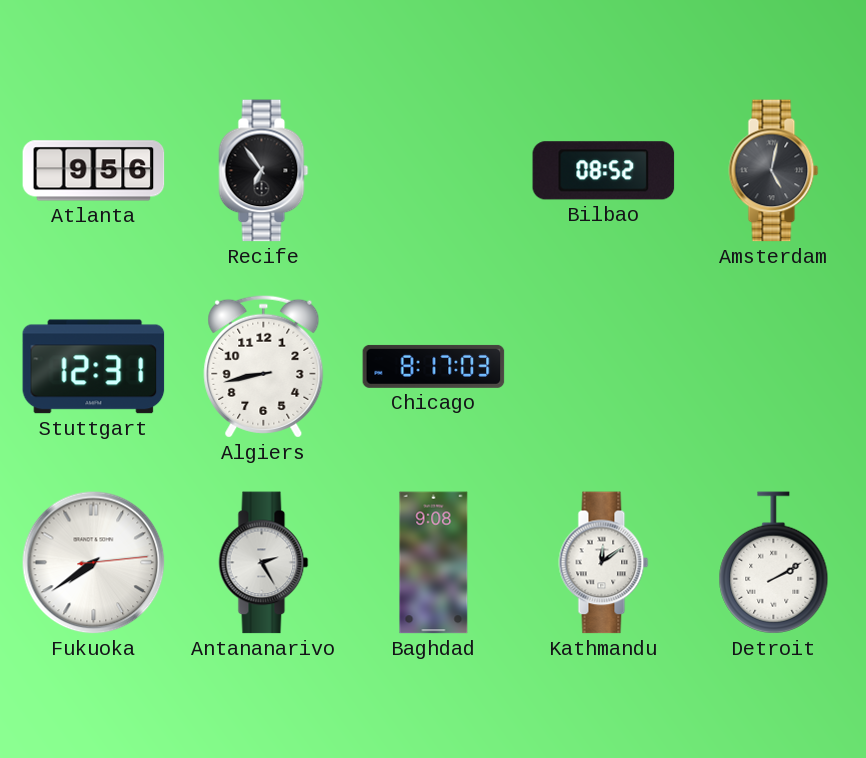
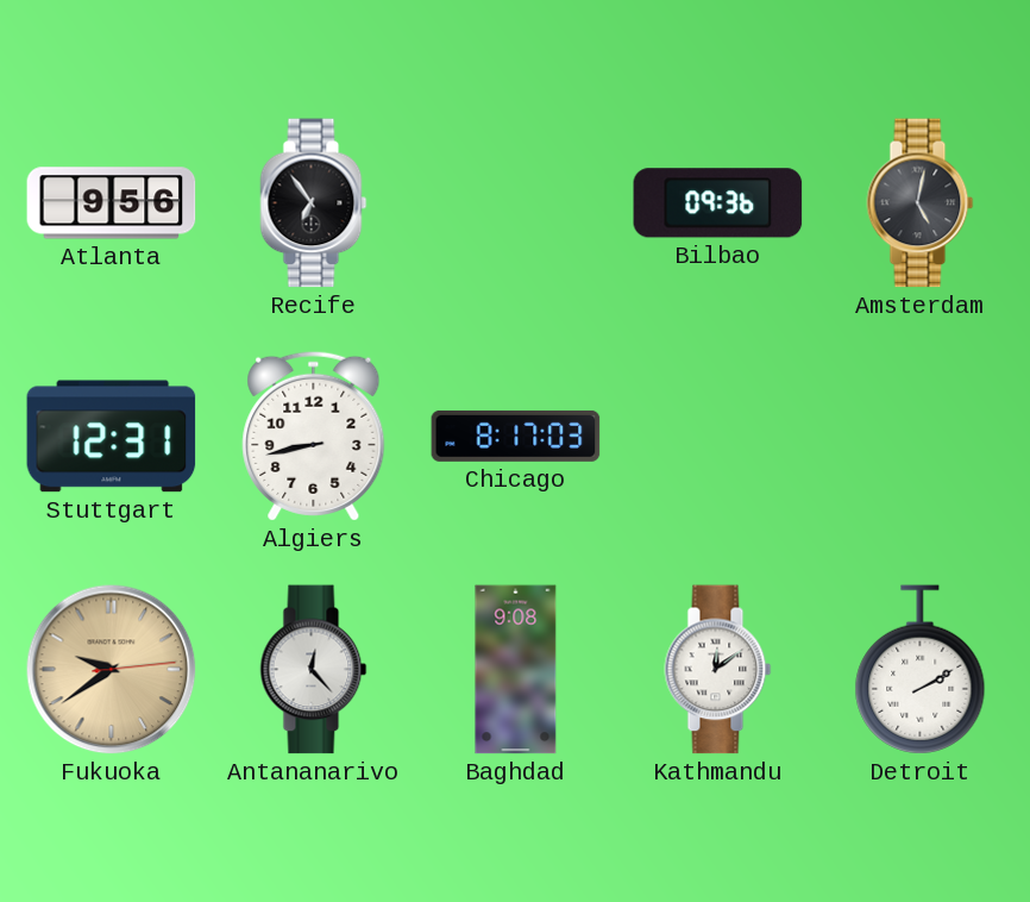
Bilbao: 08:52 -> 09:36
Fukuoka: 7:39 -> 9:39
Fukuoka dial: white -> champagne
Antananarivo: 2:25 -> 12:23
